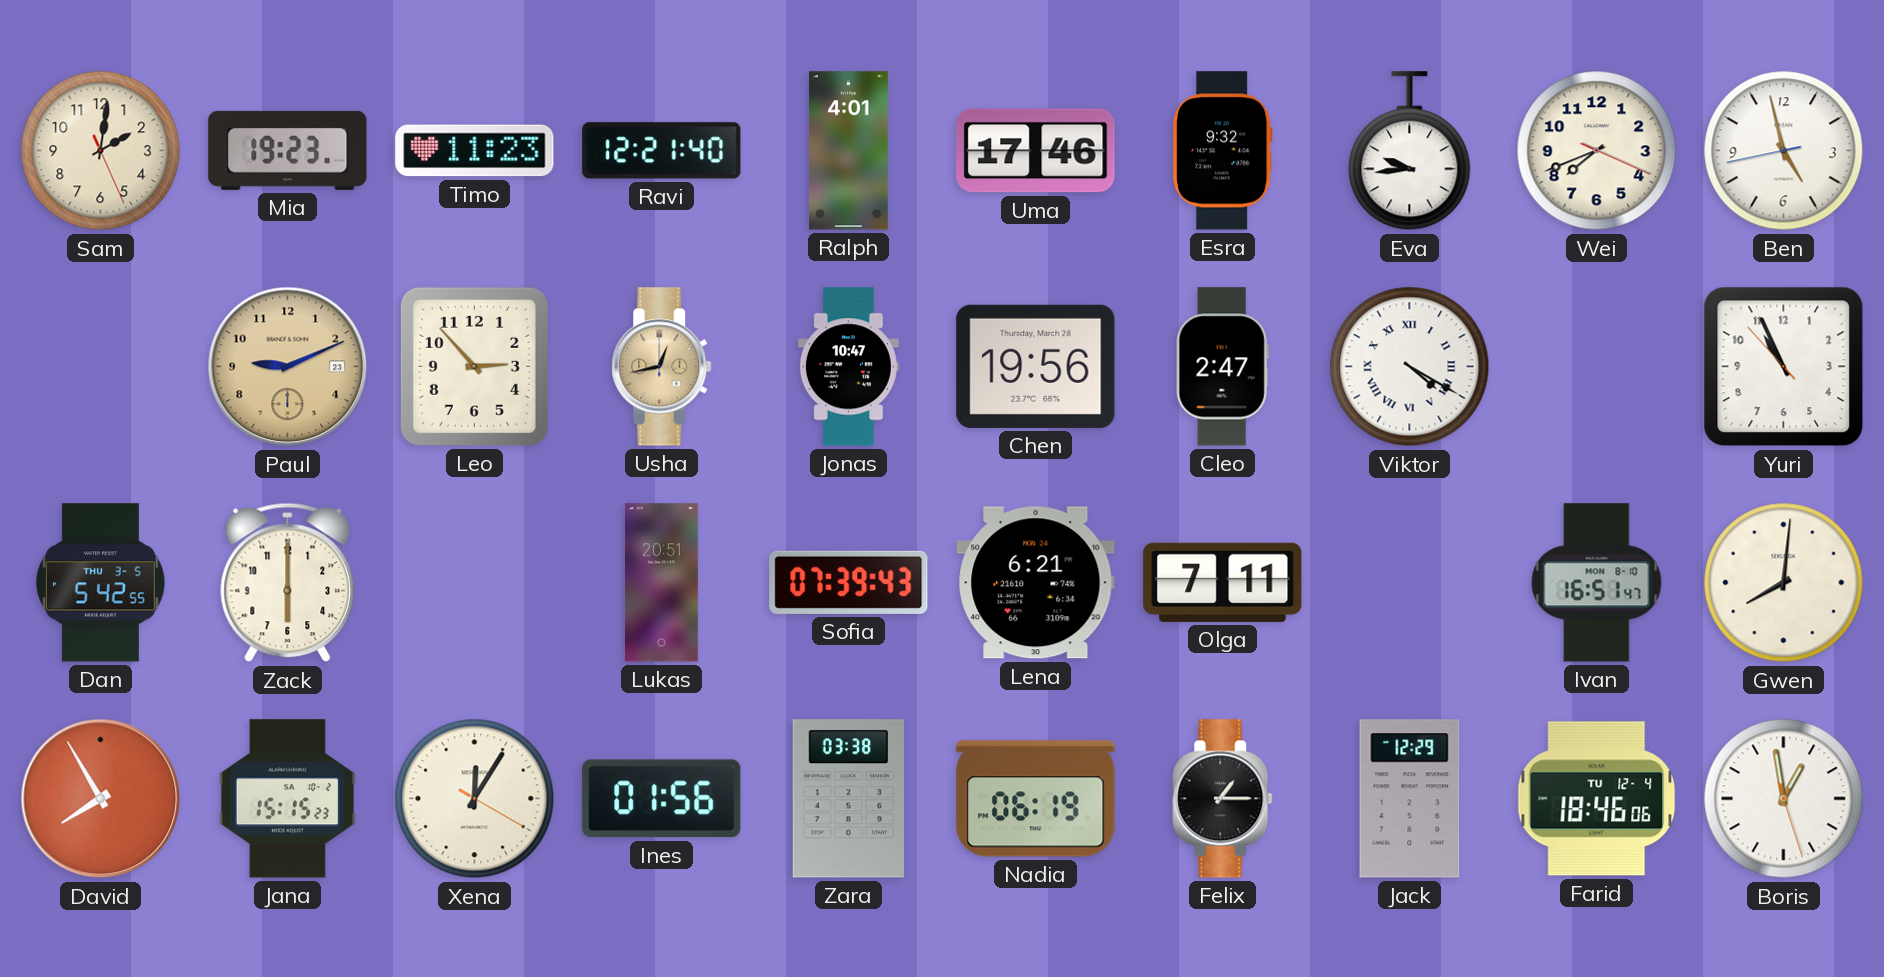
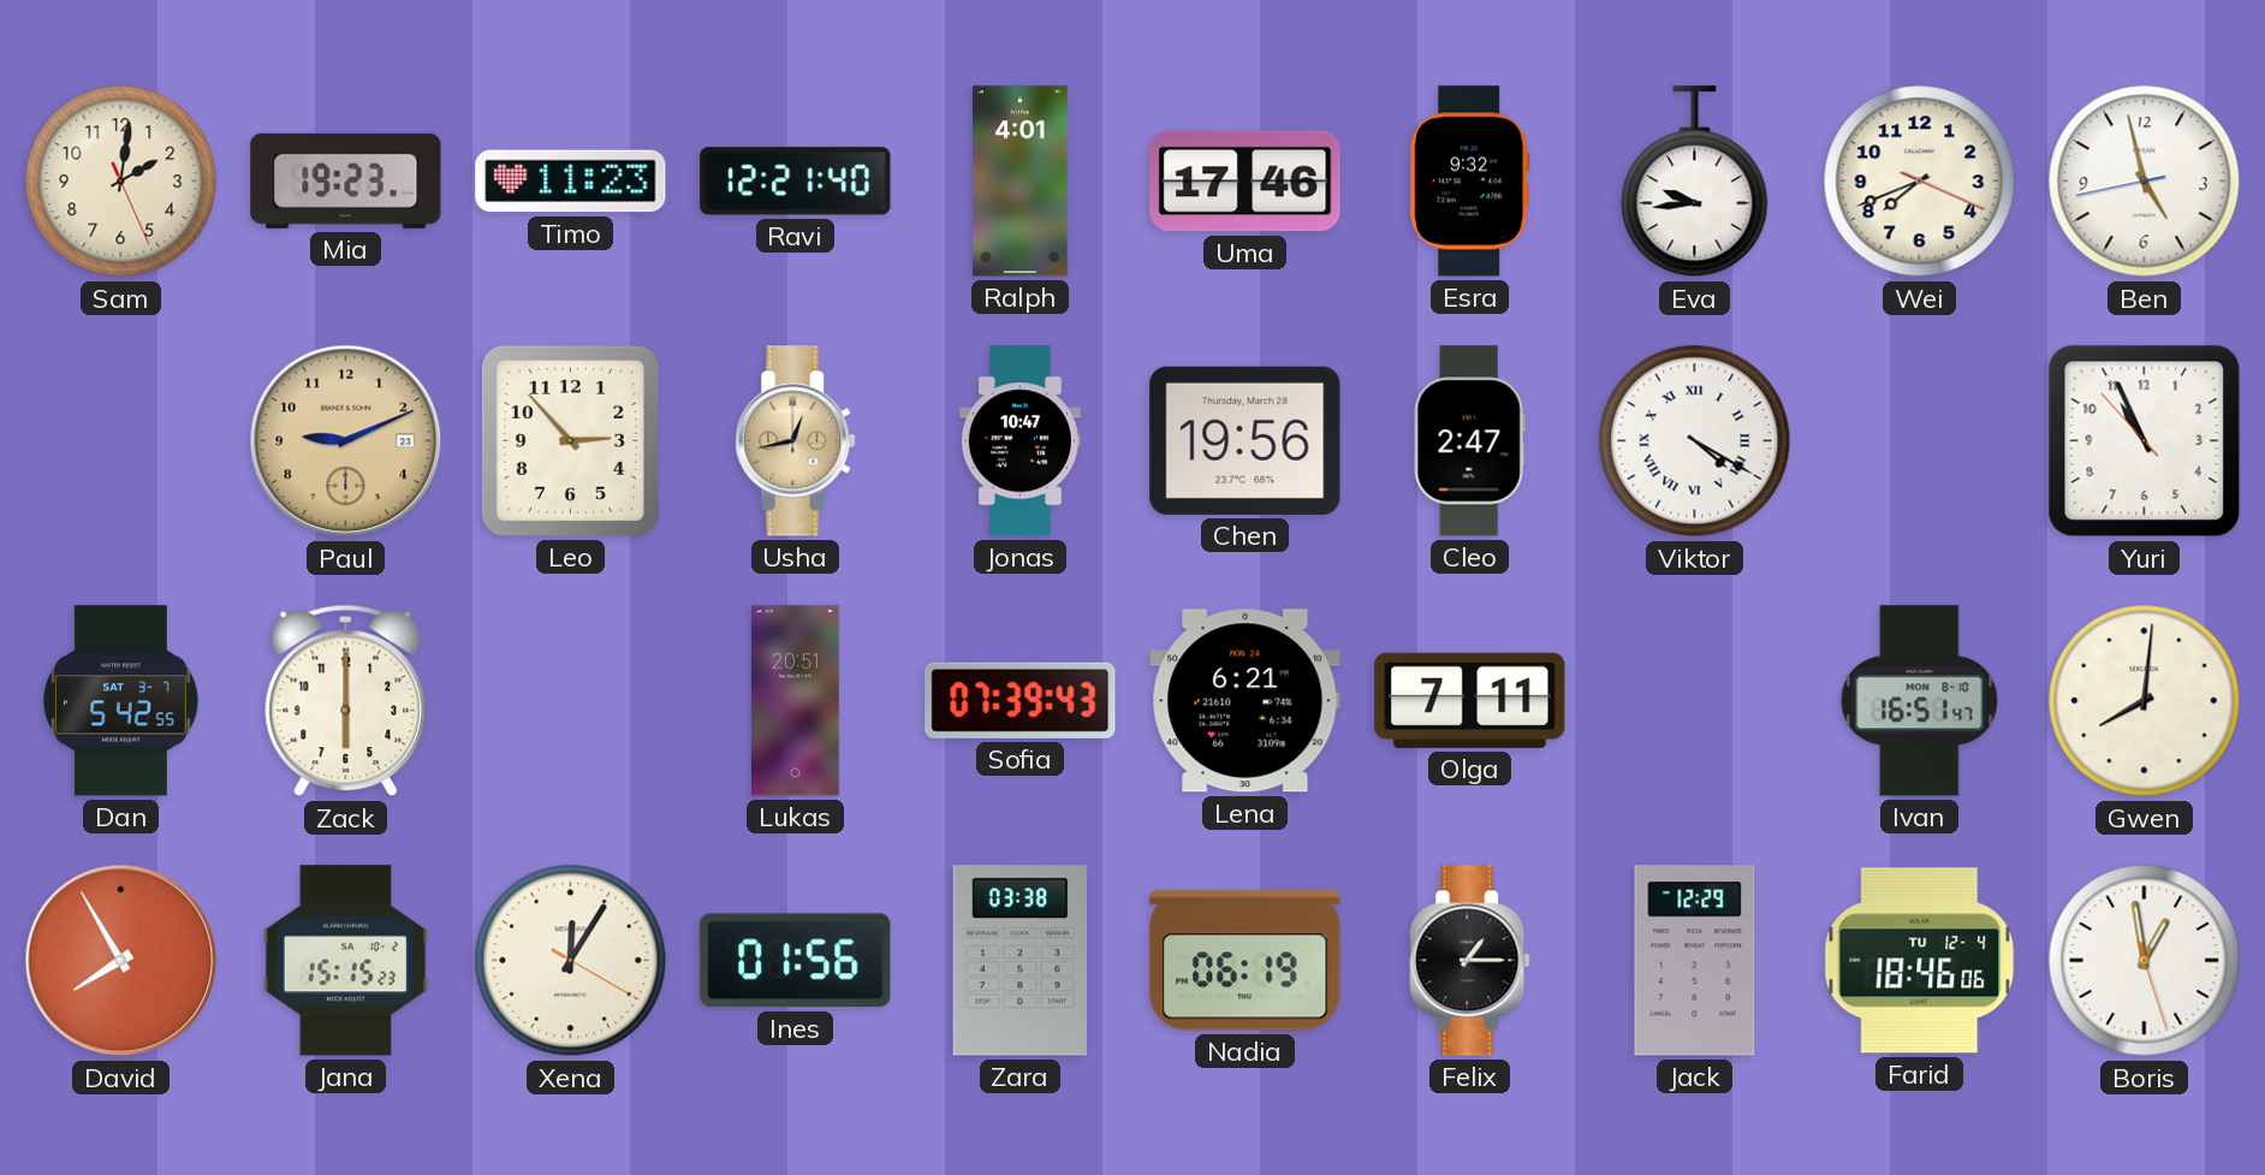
Dan date: THU 3-5 -> SAT 3-7
